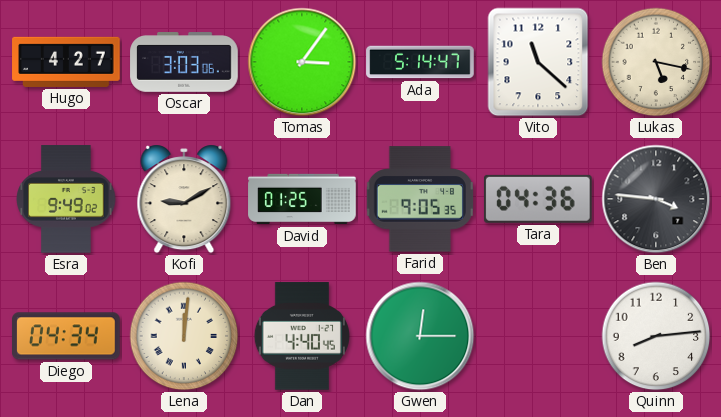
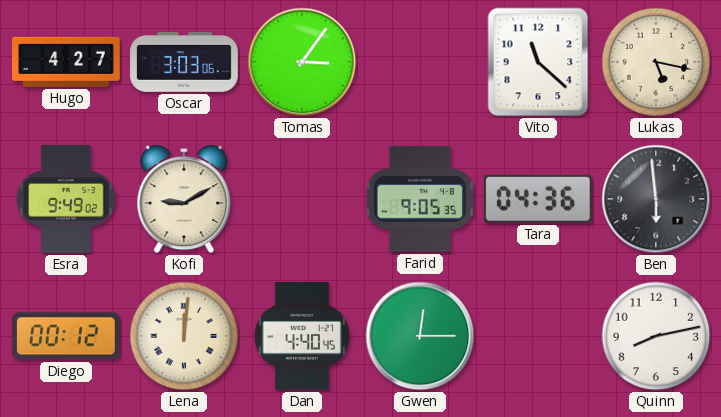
Ada: 5:14 -> none
David: 01:25 -> none
Ben: 3:46 -> 5:59
Diego: 04:34 -> 00:12
Quinn: 8:14 -> 8:13
